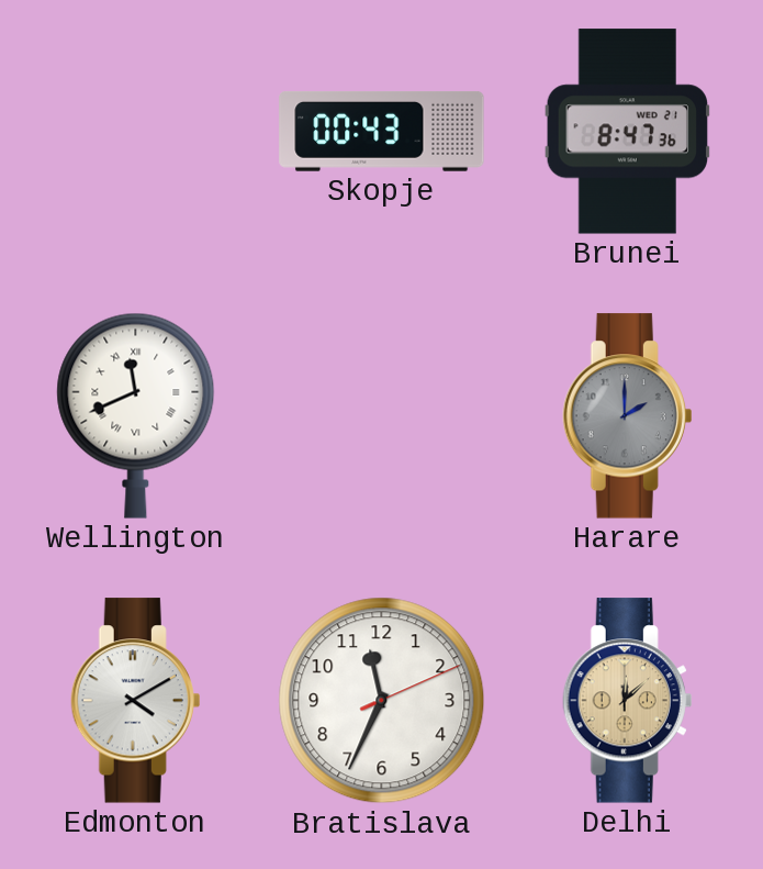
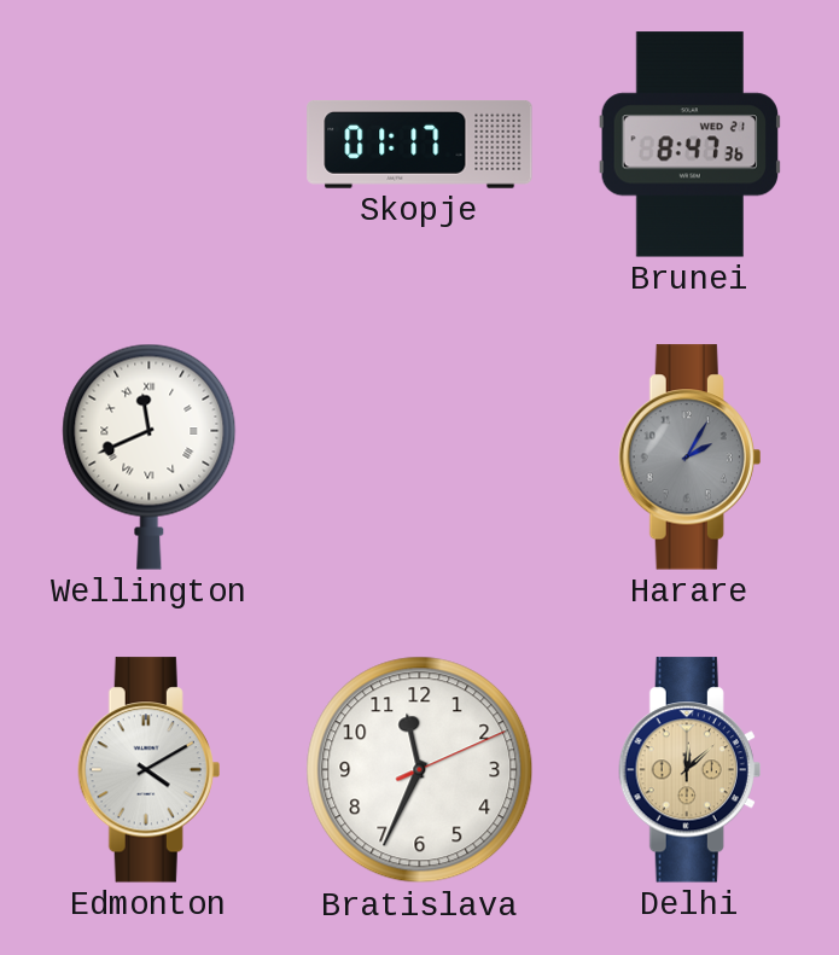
Skopje: 00:43 -> 01:17
Harare: 2:00 -> 2:05
